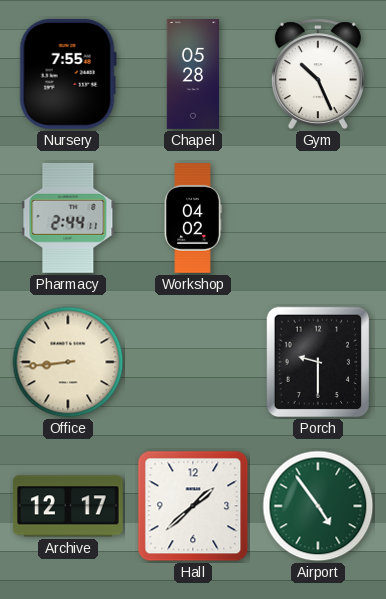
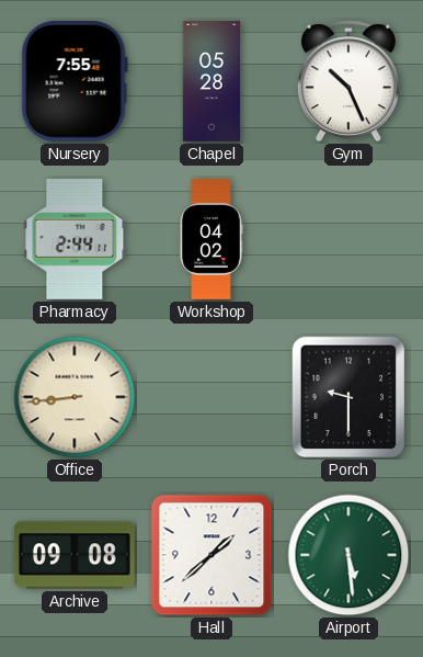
Archive: 12:17 -> 09:08
Airport: 4:54 -> 5:29
